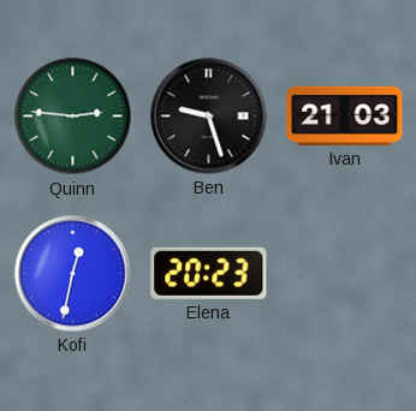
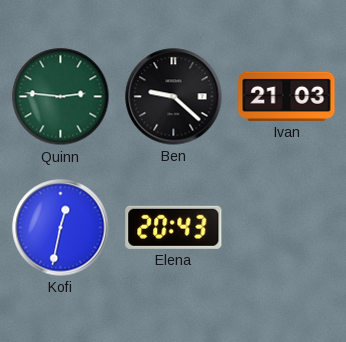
Ben: 9:27 -> 9:22
Elena: 20:23 -> 20:43
